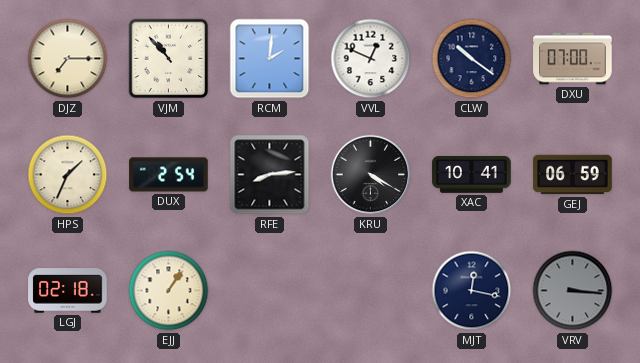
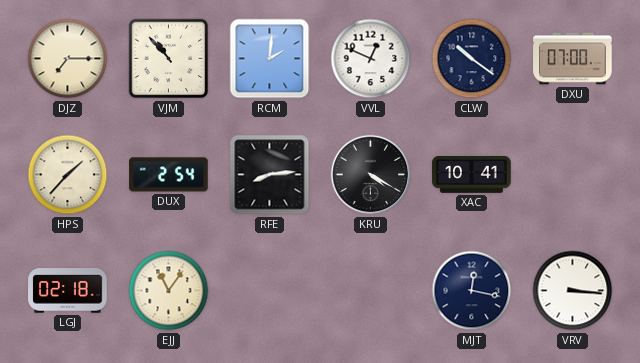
HPS: 1:34 -> 1:37
GEJ: 06:59 -> none
EJJ: 1:06 -> 11:06
VRV dial: grey -> white
